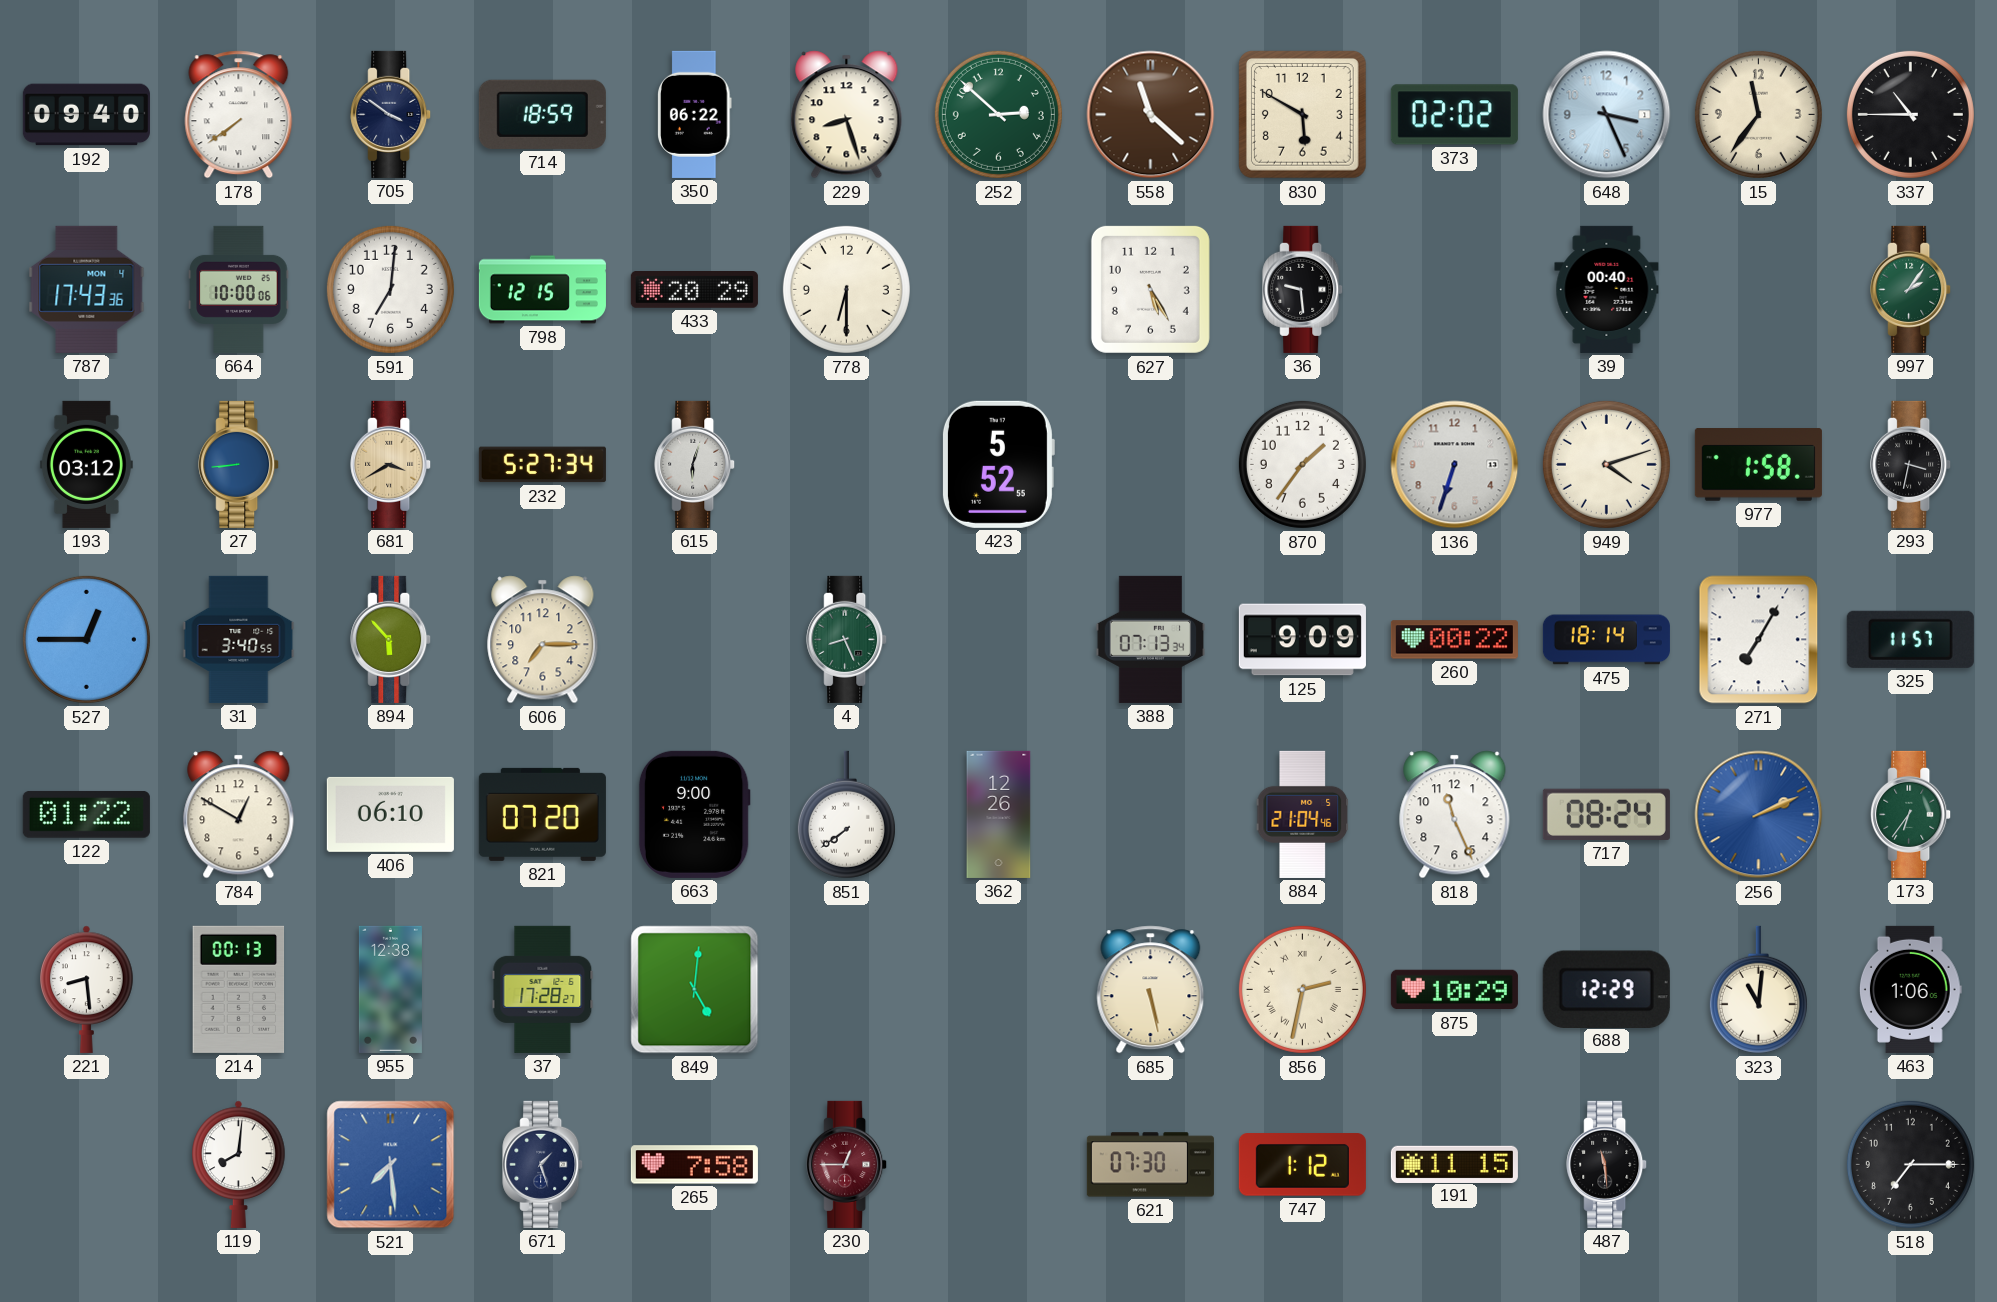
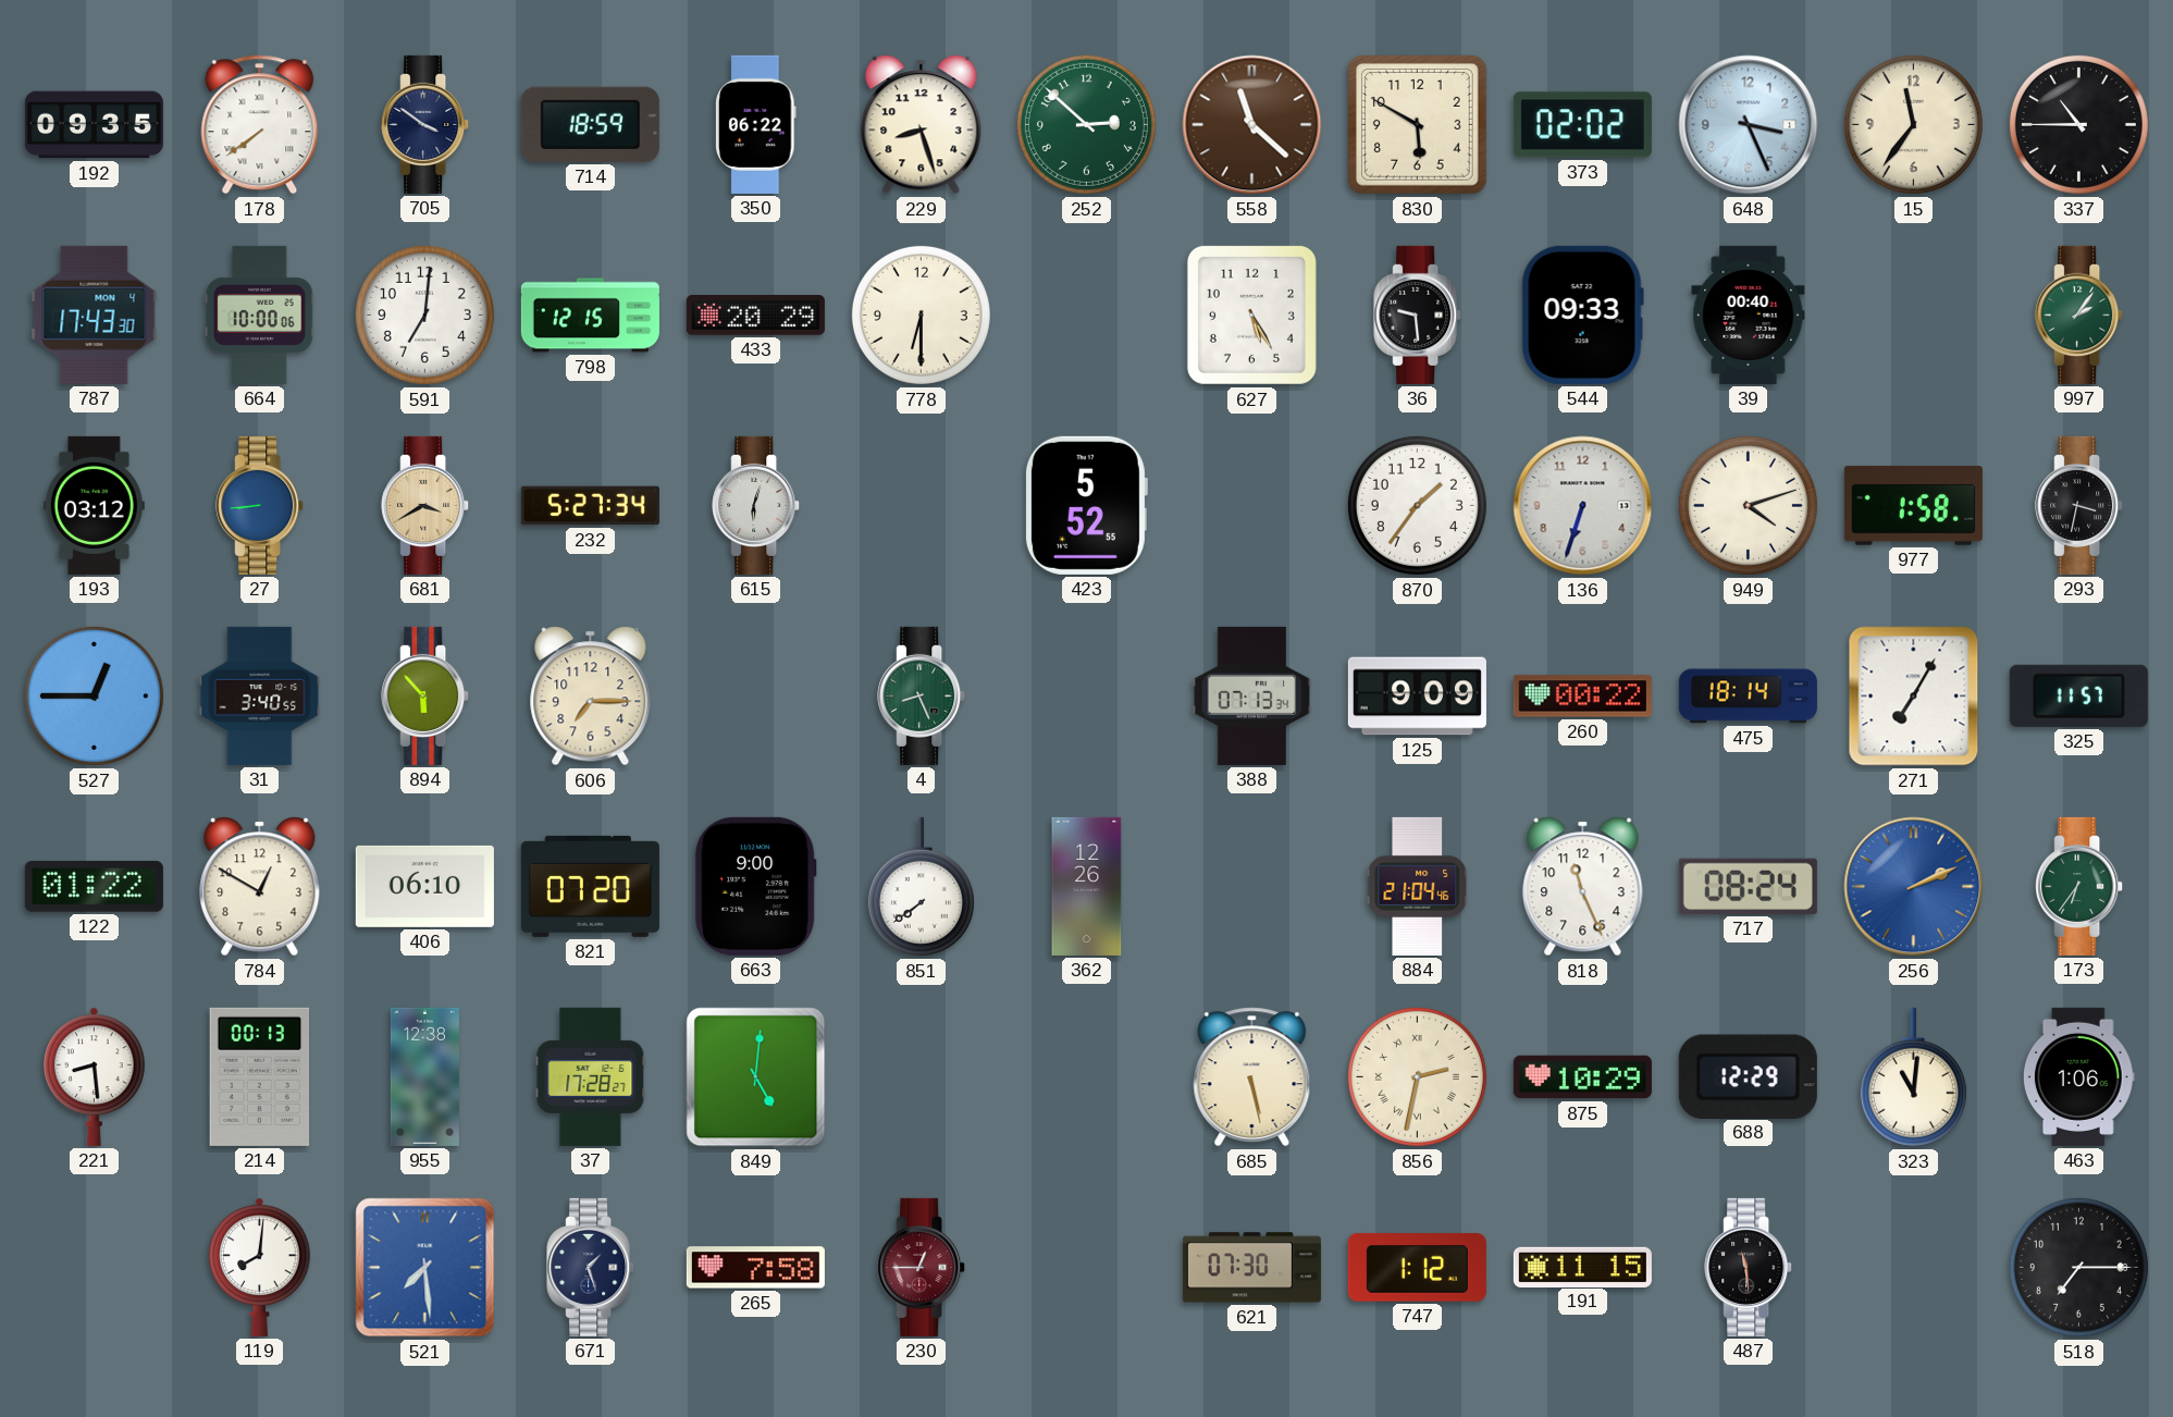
192: 09:40 -> 09:35
787: 17:43:36 -> 17:43:30
544: none -> 09:33
